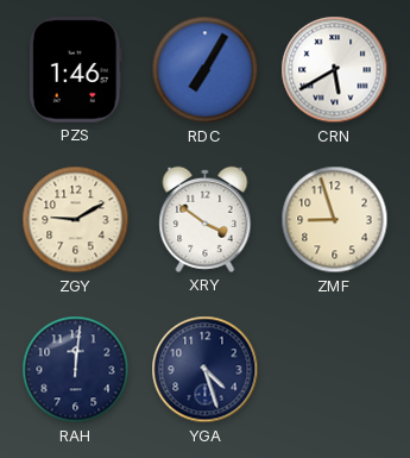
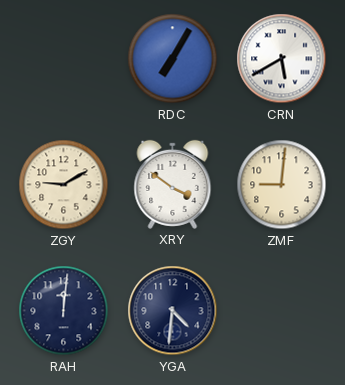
PZS: 1:46 -> none
ZMF: 8:57 -> 9:01
YGA: 4:27 -> 4:31
